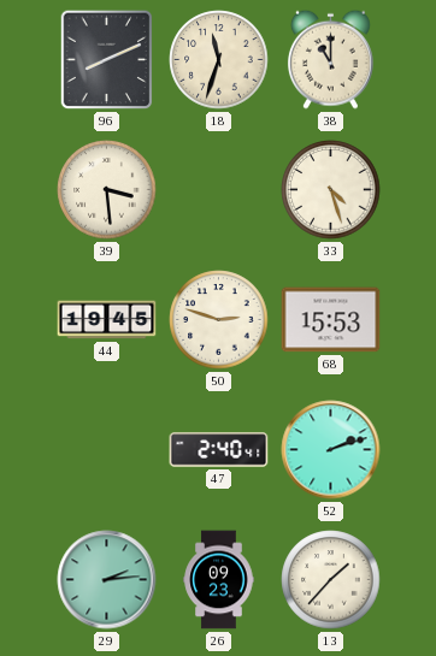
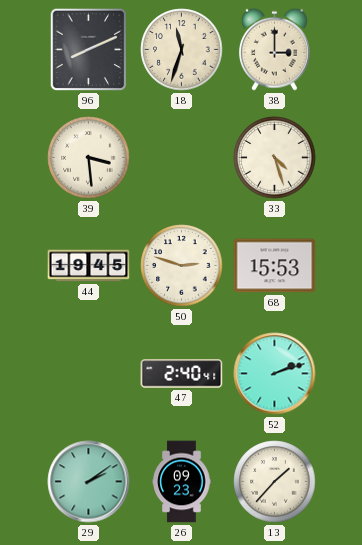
38: 11:00 -> 3:00
29: 2:14 -> 2:09
